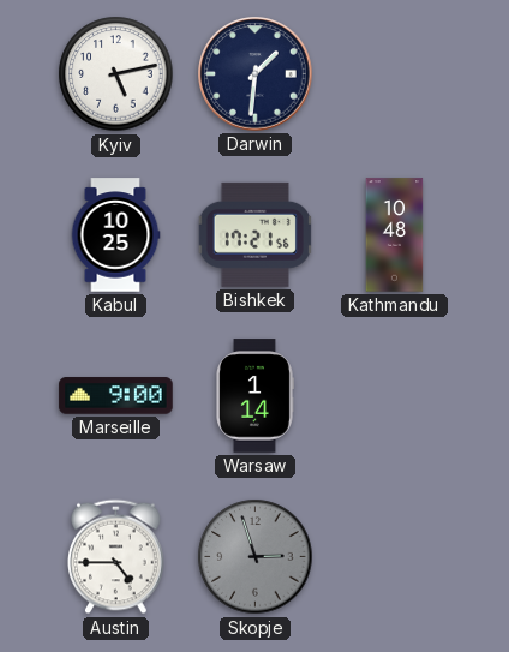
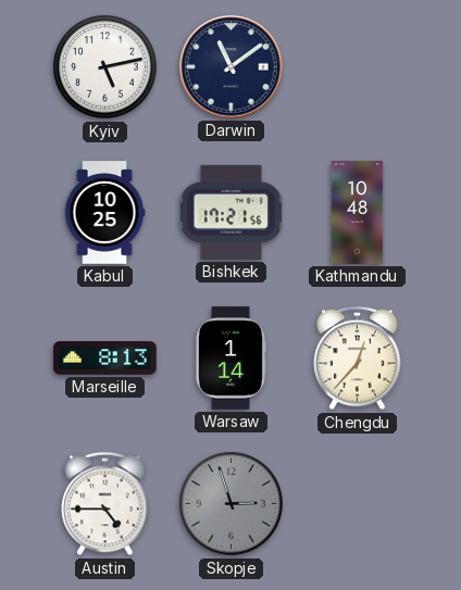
Darwin: 1:31 -> 11:09
Marseille: 9:00 -> 8:13
Chengdu: none -> 12:37
